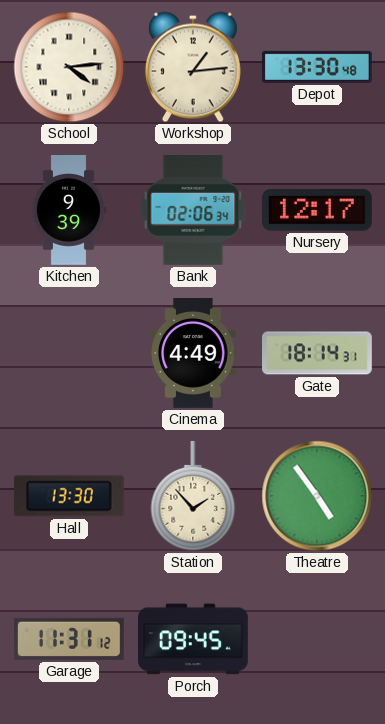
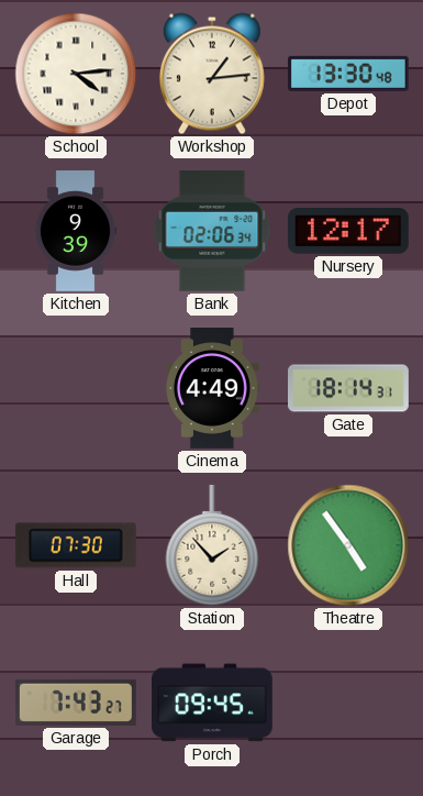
Hall: 13:30 -> 07:30
Garage: 11:31 -> 7:43
